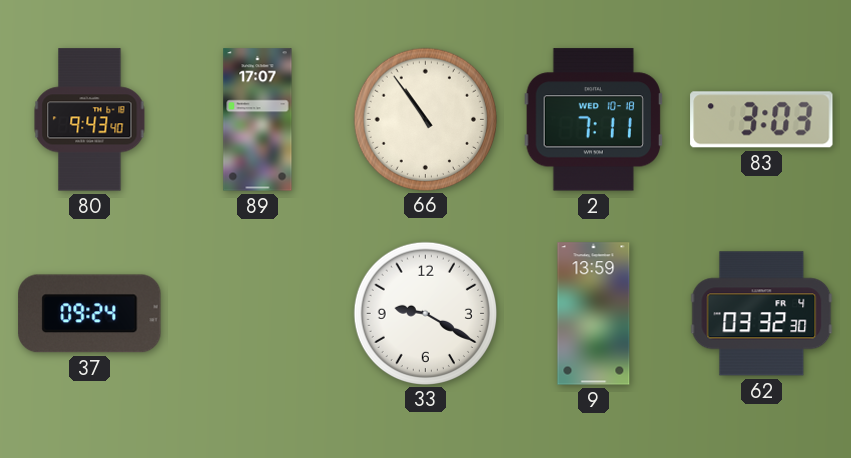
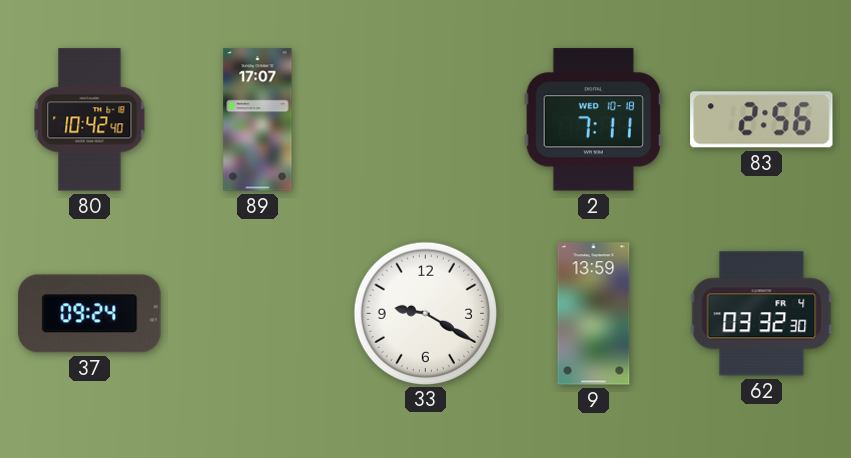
80: 9:43 -> 10:42
66: 10:54 -> none
83: 3:03 -> 2:56
